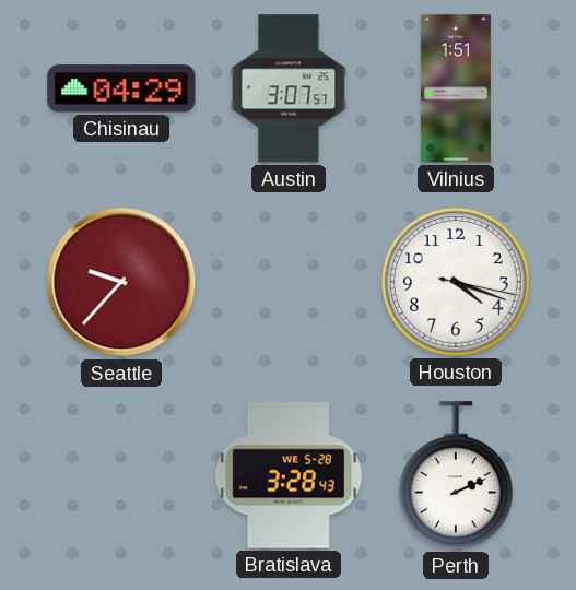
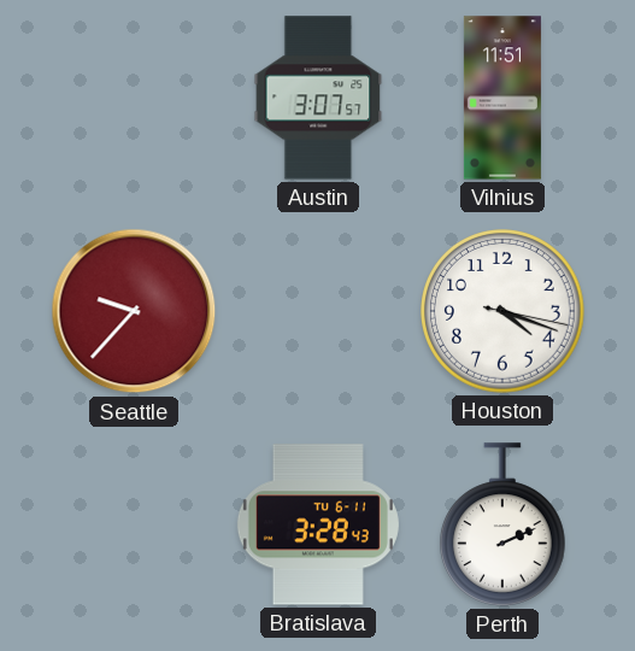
Chisinau: 04:29 -> none
Vilnius: 1:51 -> 11:51
Bratislava date: WE 5-28 -> TU 6-11
